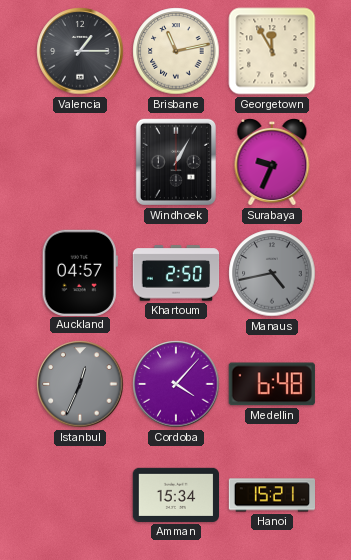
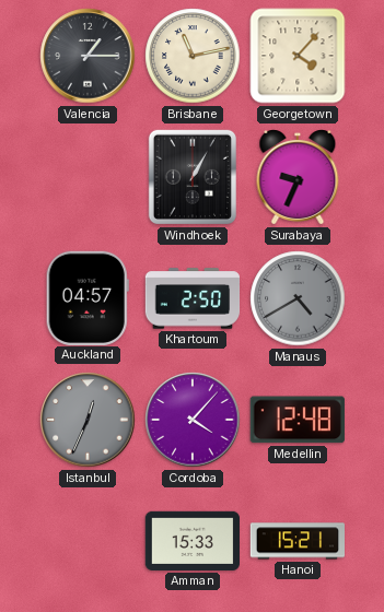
Georgetown: 11:55 -> 4:07
Manaus: 4:43 -> 4:40
Medellin: 6:48 -> 12:48
Amman: 15:34 -> 15:33
